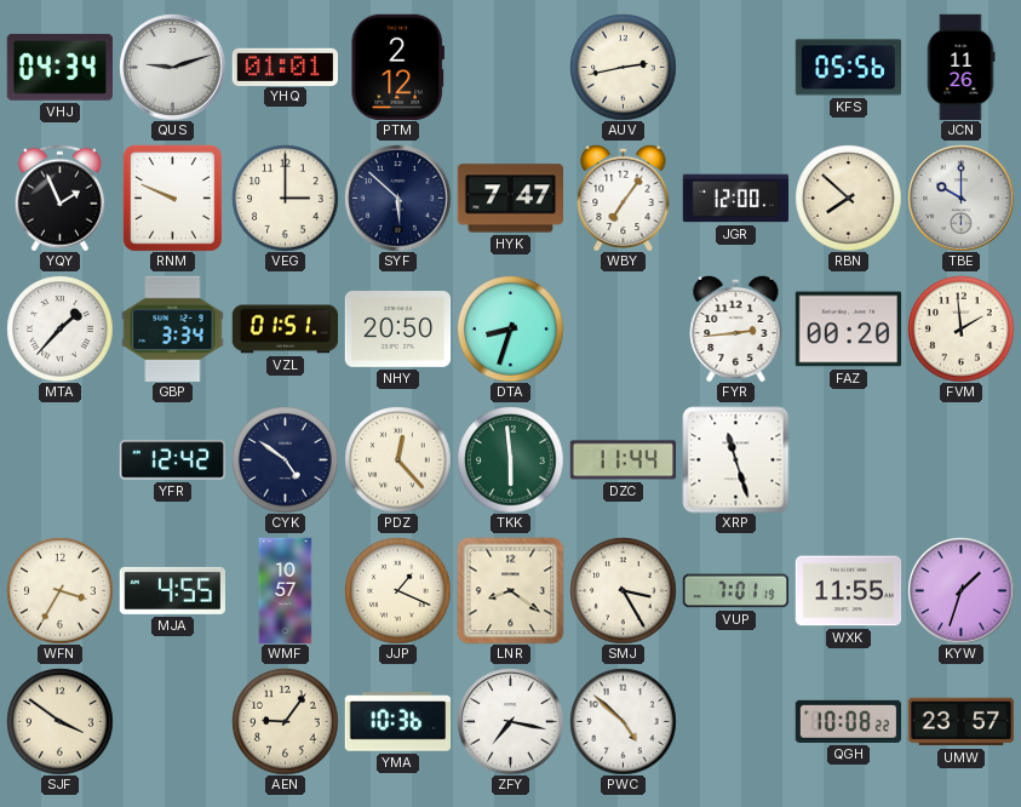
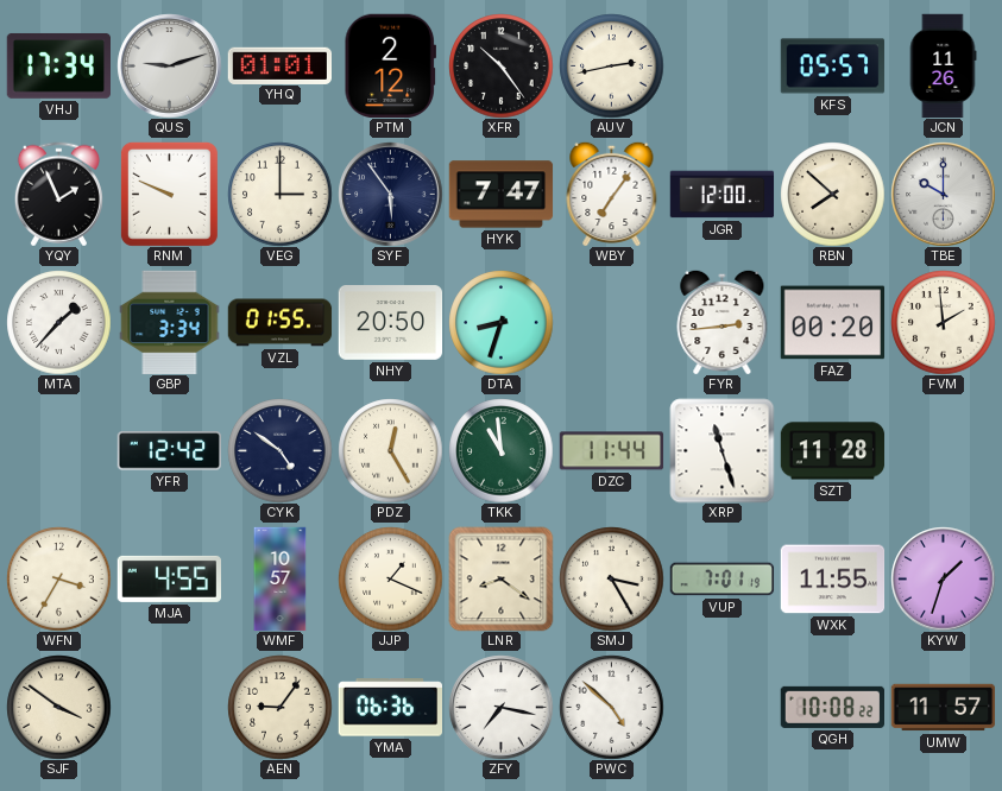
VHJ: 04:34 -> 17:34
XFR: none -> 10:24
KFS: 05:56 -> 05:57
SYF: 5:52 -> 5:54
VZL: 01:51 -> 01:55
PDZ: 12:23 -> 12:25
TKK: 5:59 -> 10:59
SZT: none -> 11:28
YMA: 10:36 -> 06:36
UMW: 23:57 -> 11:57
